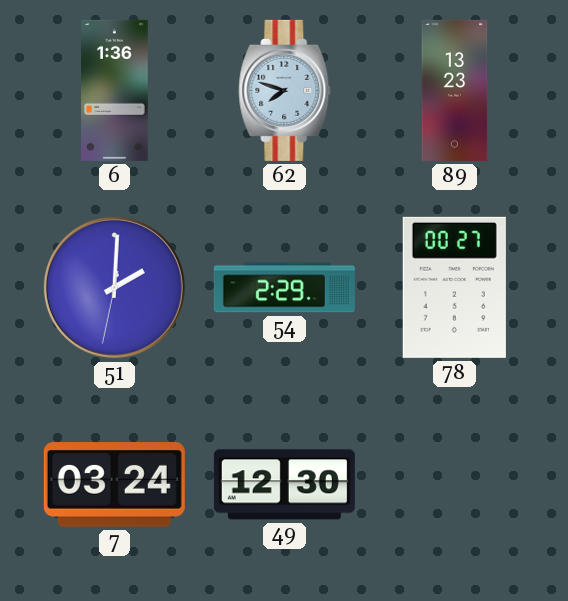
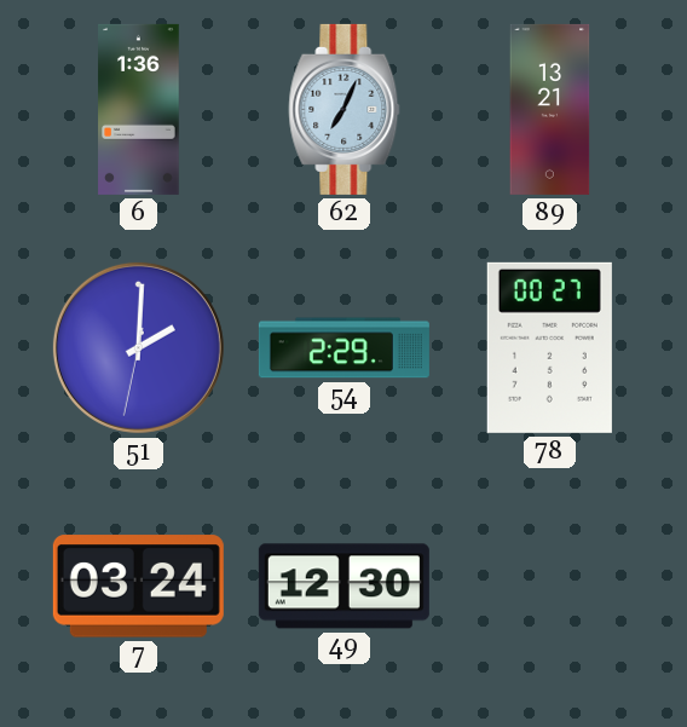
62: 7:48 -> 7:04
89: 13:23 -> 13:21
